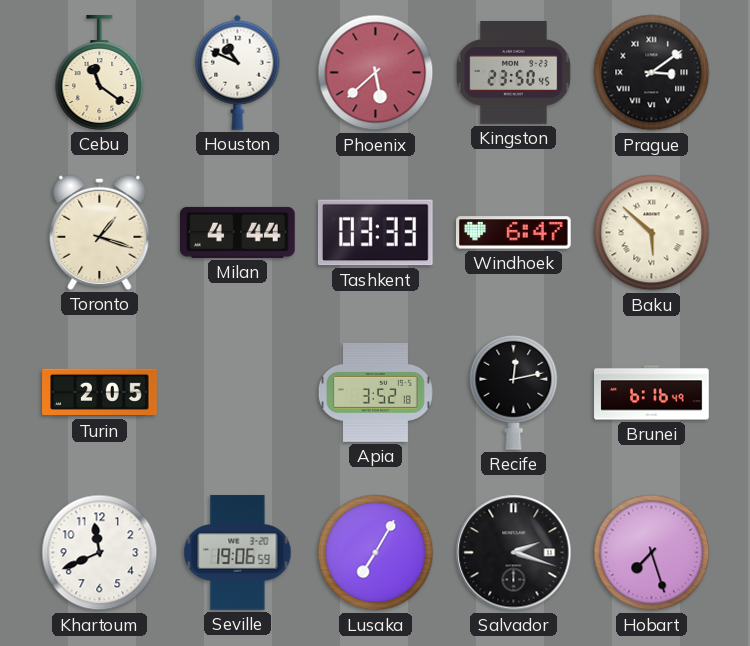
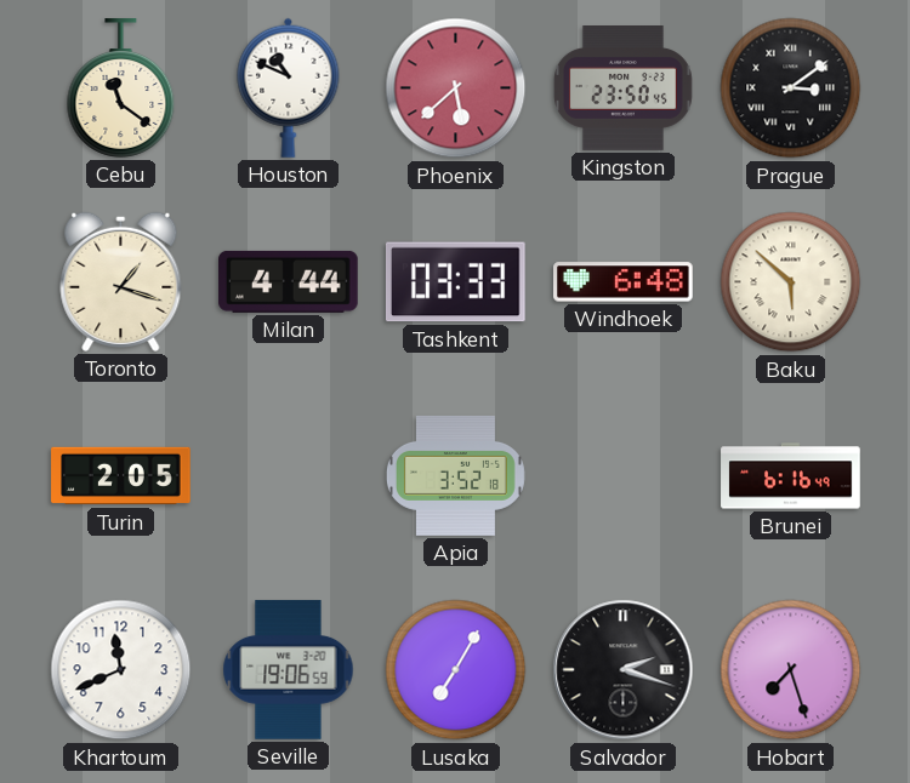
Windhoek: 6:47 -> 6:48
Recife: 12:13 -> none
